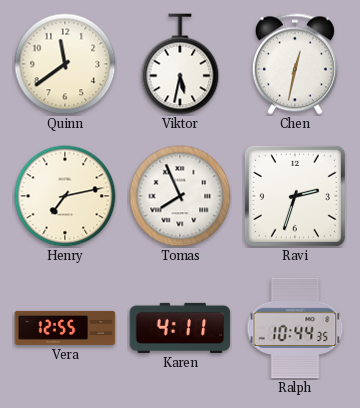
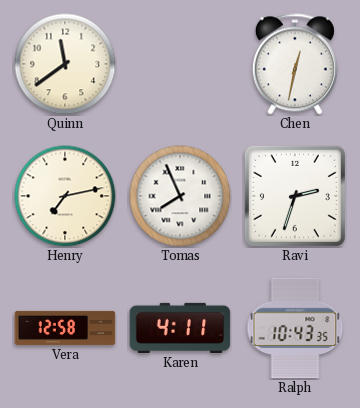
Viktor: 5:32 -> none
Vera: 12:55 -> 12:58
Ralph: 10:44 -> 10:43
